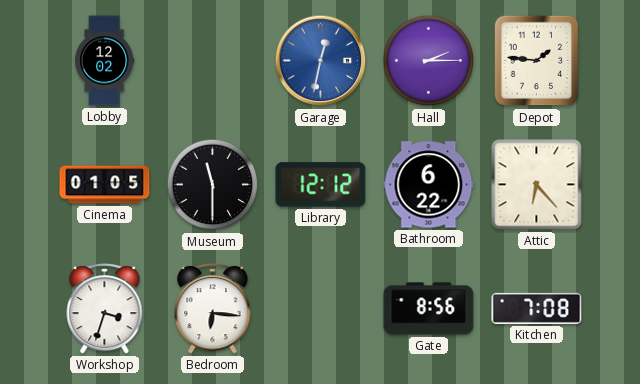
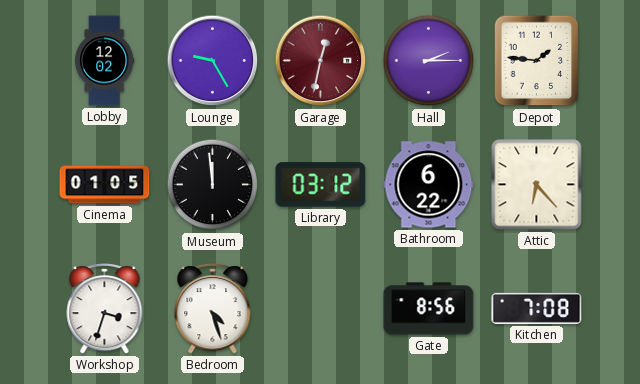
Lounge: none -> 9:25
Garage dial: blue -> burgundy
Museum: 11:30 -> 11:59
Library: 12:12 -> 03:12
Bedroom: 6:16 -> 4:27
